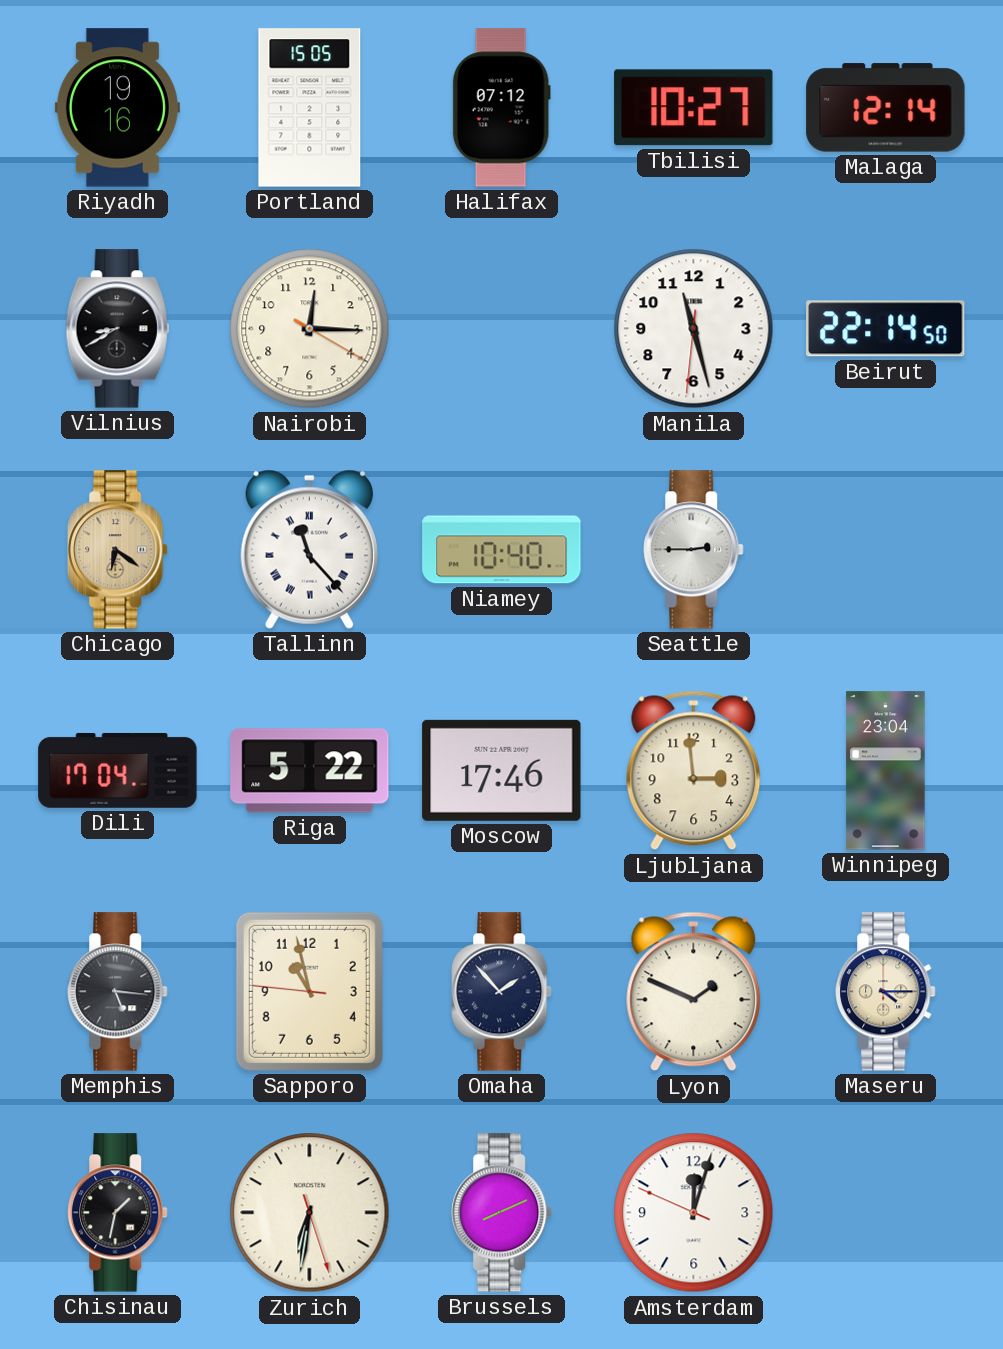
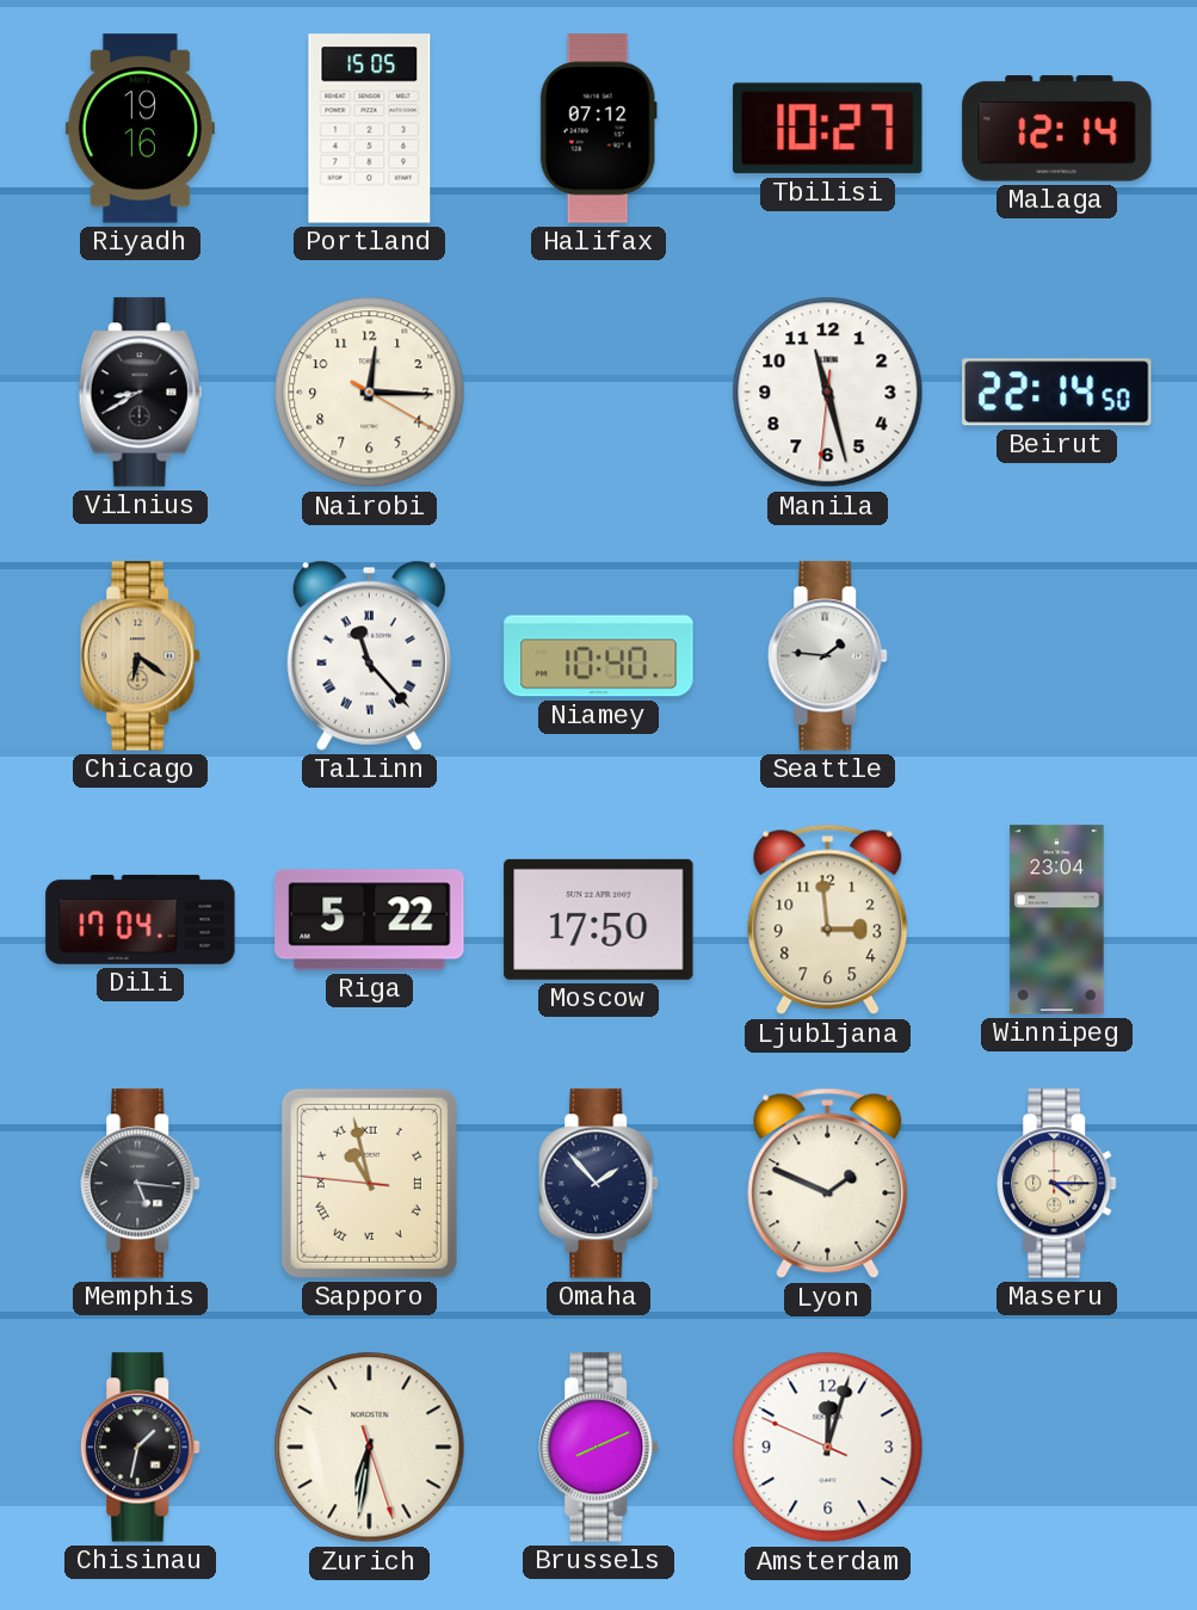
Seattle: 2:45 -> 1:46
Moscow: 17:46 -> 17:50
Sapporo numerals: Arabic -> Roman
